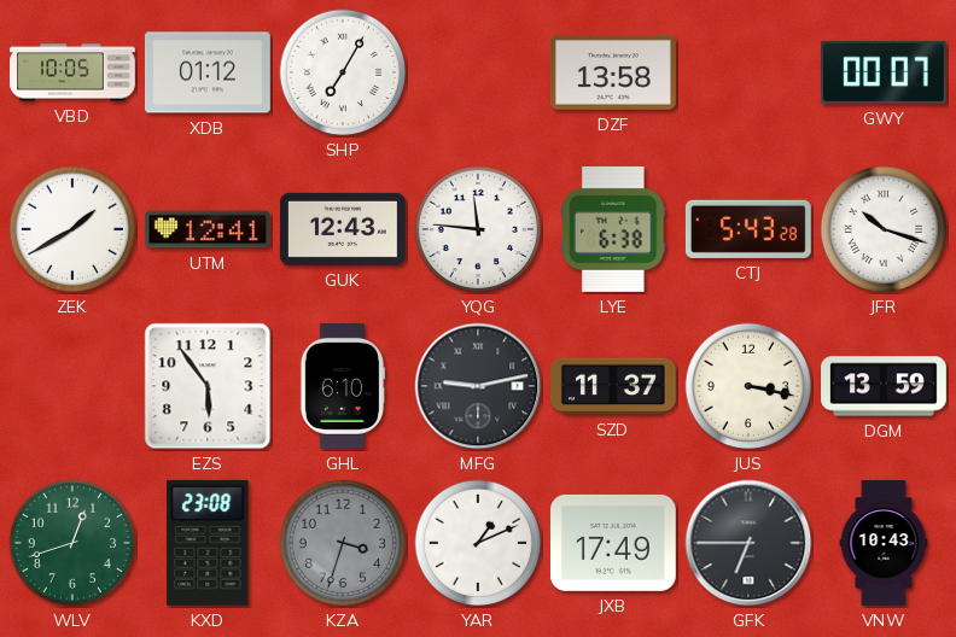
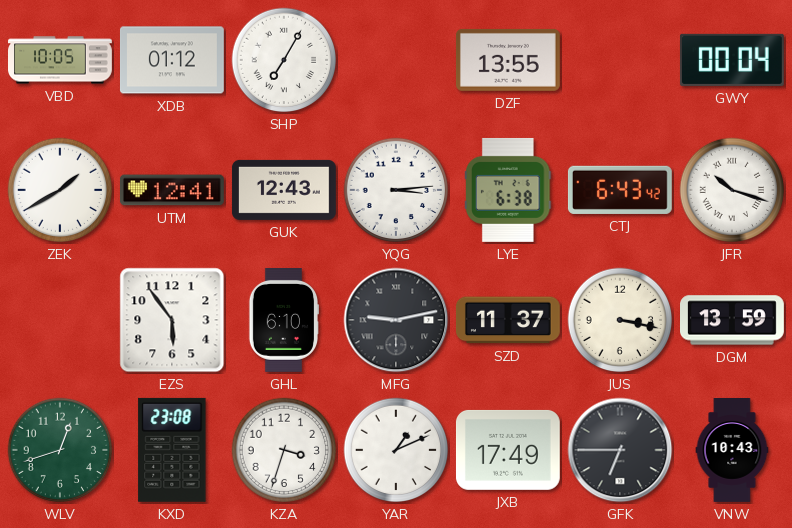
DZF: 13:58 -> 13:55
GWY: 00:07 -> 00:04
YQG: 11:46 -> 3:14
CTJ: 5:43 -> 6:43
KZA dial: grey -> white
